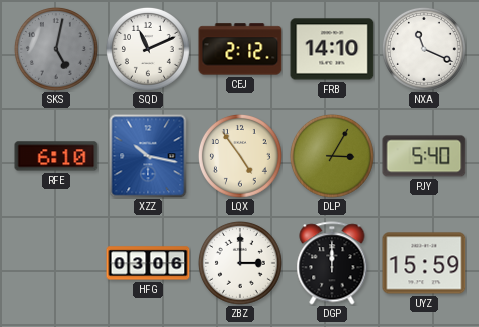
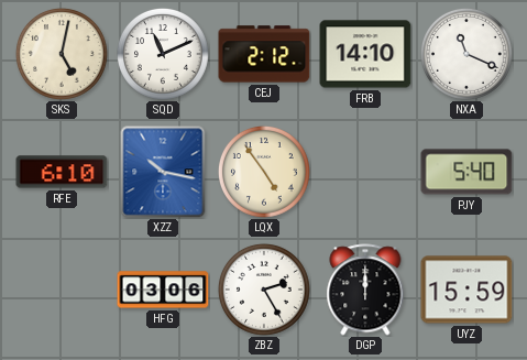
SKS dial: grey -> cream
DLP: 3:05 -> none
ZBZ: 3:00 -> 2:25
